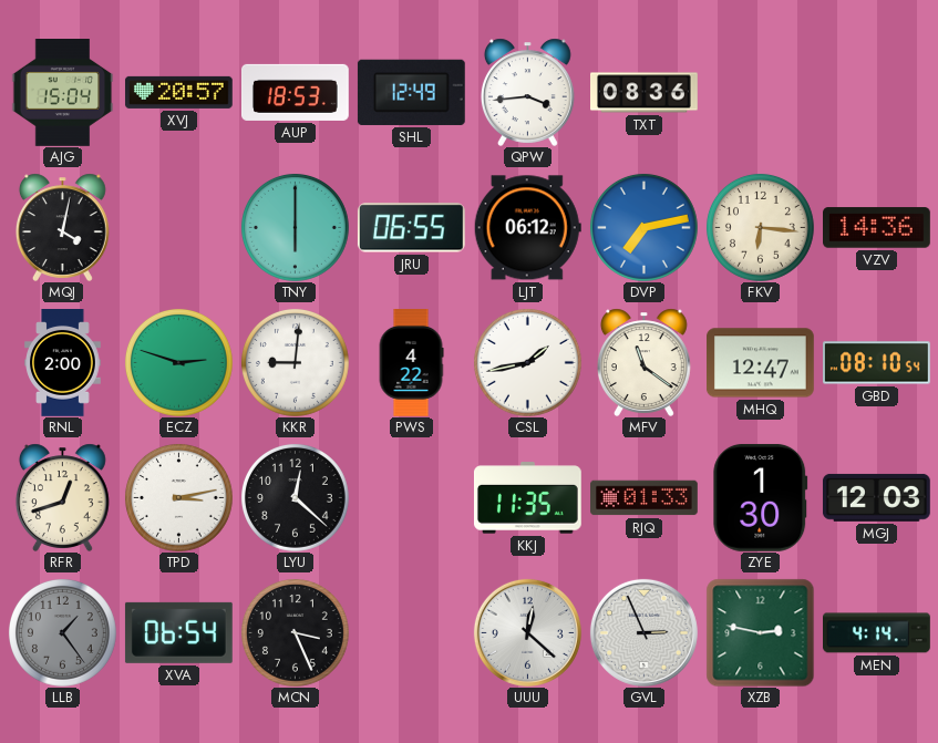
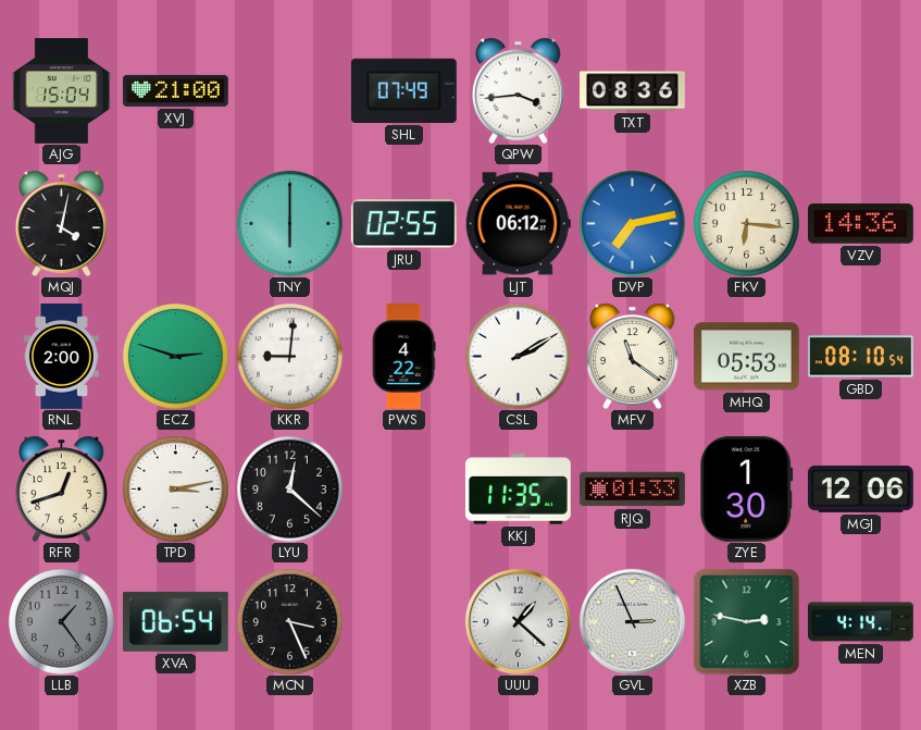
XVJ: 20:57 -> 21:00
AUP: 18:53 -> none
SHL: 12:49 -> 07:49
JRU: 06:55 -> 02:55
CSL: 1:43 -> 2:10
MHQ: 12:47 -> 05:53
MGJ: 12:03 -> 12:06
UUU: 12:22 -> 1:22
